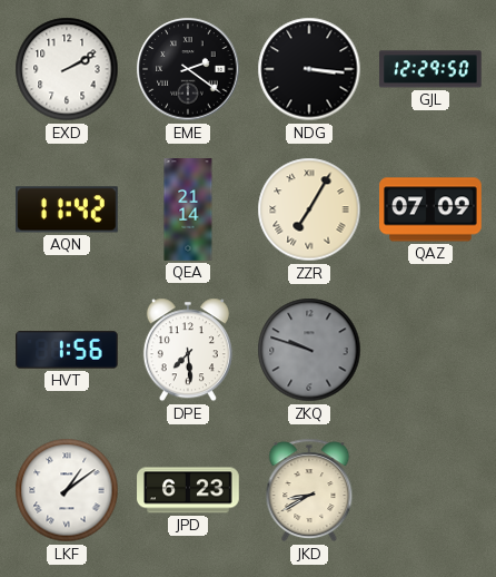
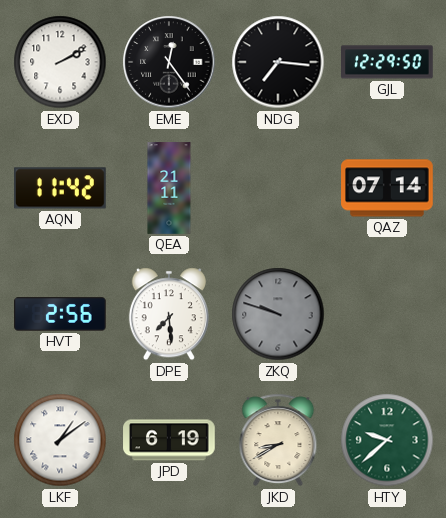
EME: 2:21 -> 12:24
NDG: 3:16 -> 7:16
QEA: 21:14 -> 21:11
ZZR: 7:05 -> none
QAZ: 07:09 -> 07:14
HVT: 1:56 -> 2:56
JPD: 6:23 -> 6:19
HTY: none -> 9:38
